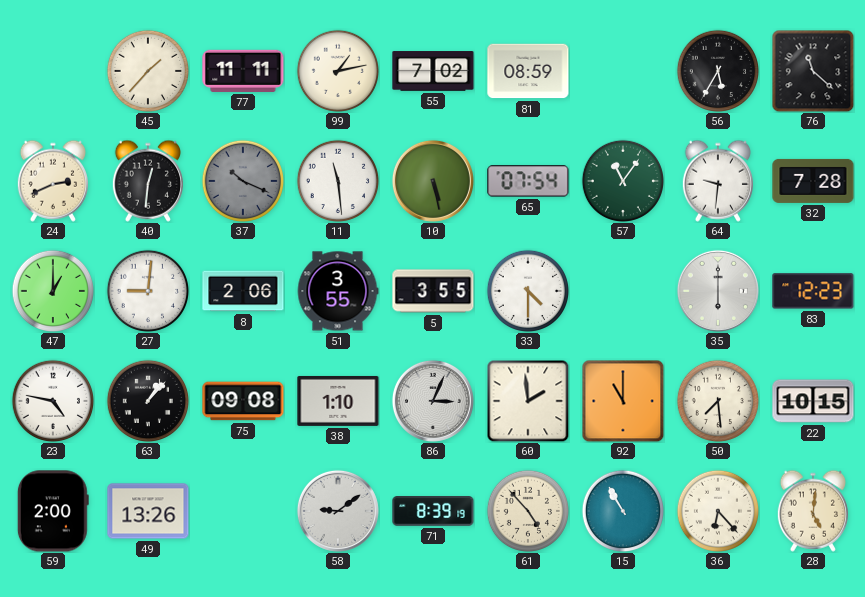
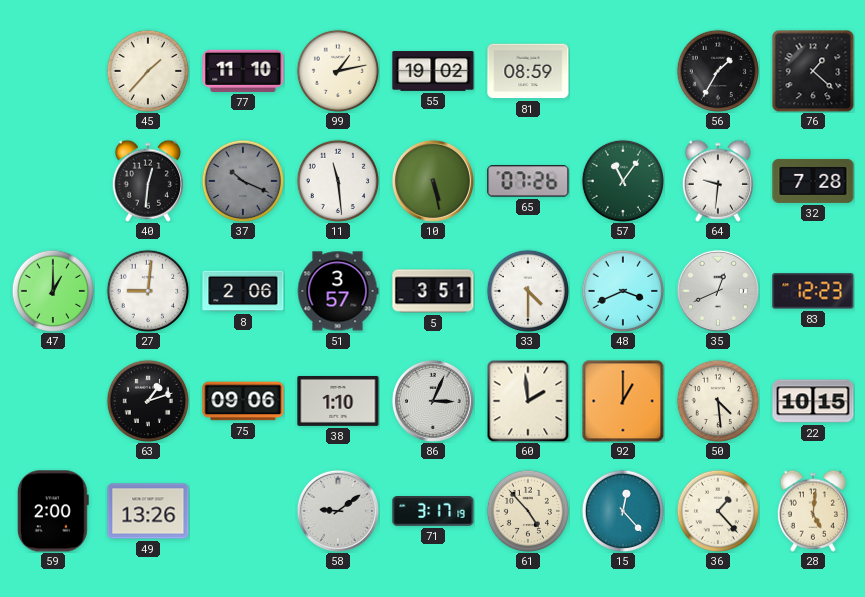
77: 11:11 -> 11:10
55: 7:02 -> 19:02
56: 5:35 -> 1:35
76: 11:22 -> 1:22
24: 2:41 -> none
65: 07:54 -> 07:26
51: 3:55 -> 3:57
5: 3:55 -> 3:51
48: none -> 3:41
35: 6:00 -> 12:41
23: 4:47 -> none
63: 1:07 -> 1:12
75: 09:08 -> 09:06
92: 11:00 -> 1:00
50: 7:29 -> 4:29
71: 8:39 -> 3:17
15: 10:55 -> 12:23
36: 6:23 -> 1:23
